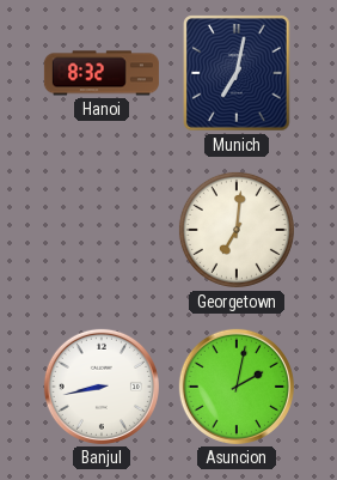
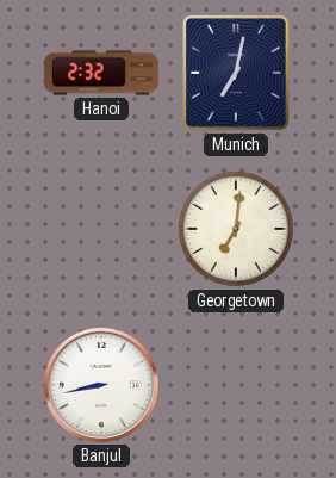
Hanoi: 8:32 -> 2:32
Asuncion: 2:02 -> none
